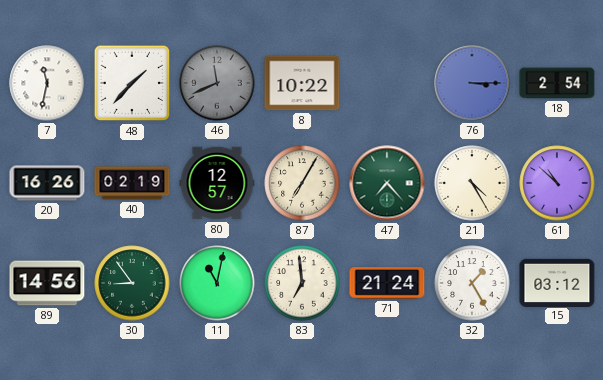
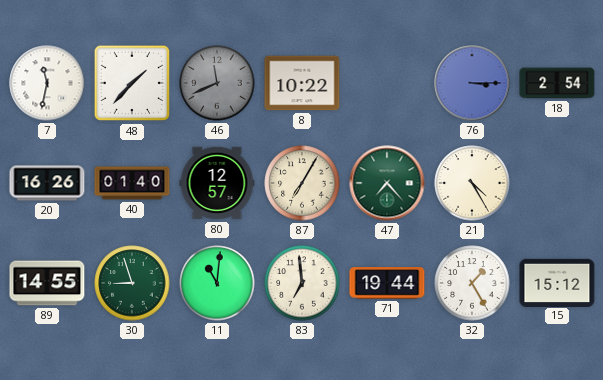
40: 02:19 -> 01:40
61: 10:52 -> none
89: 14:56 -> 14:55
30: 8:54 -> 8:57
11: 11:02 -> 11:01
71: 21:24 -> 19:44
15: 03:12 -> 15:12
